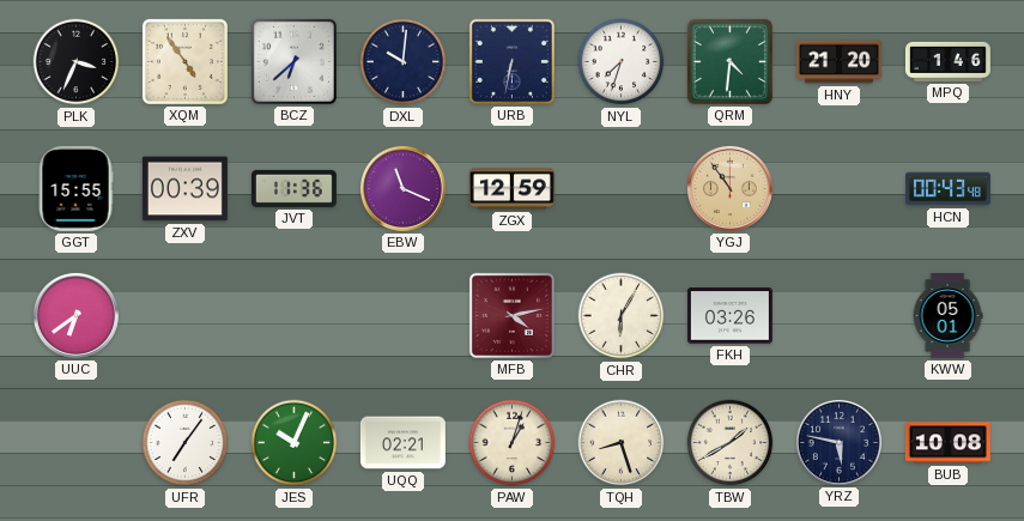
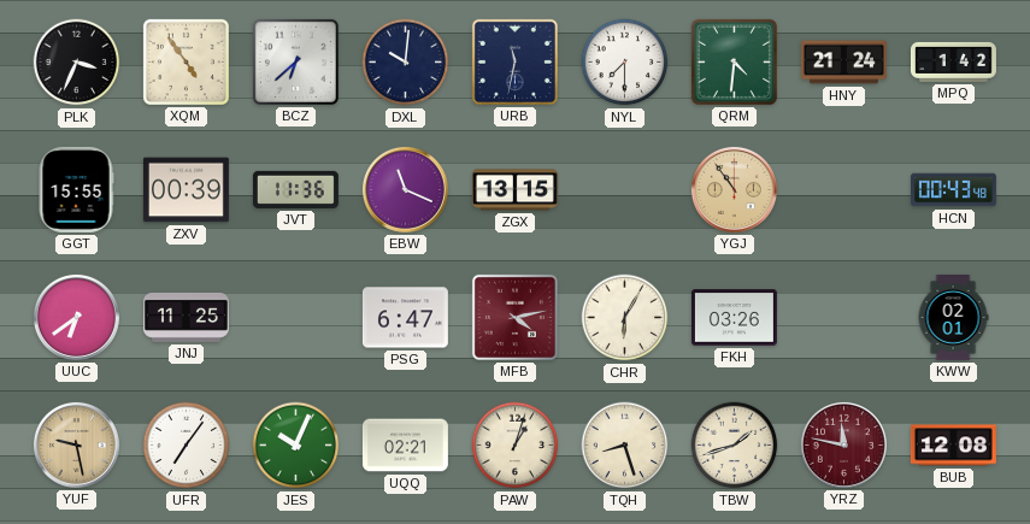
URB: 6:32 -> 11:32
NYL: 7:33 -> 7:30
HNY: 21:20 -> 21:24
MPQ: 1:46 -> 1:42
ZGX: 12:59 -> 13:15
JNJ: none -> 11:25
PSG: none -> 6:47
KWW: 05:01 -> 02:01
YUF: none -> 9:28
TBW: 1:40 -> 1:42
YRZ: 5:47 -> 11:47
YRZ dial: navy -> burgundy
BUB: 10:08 -> 12:08
